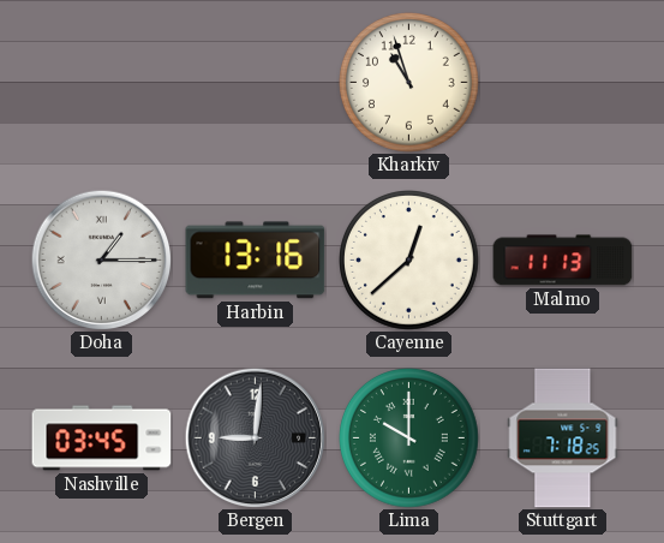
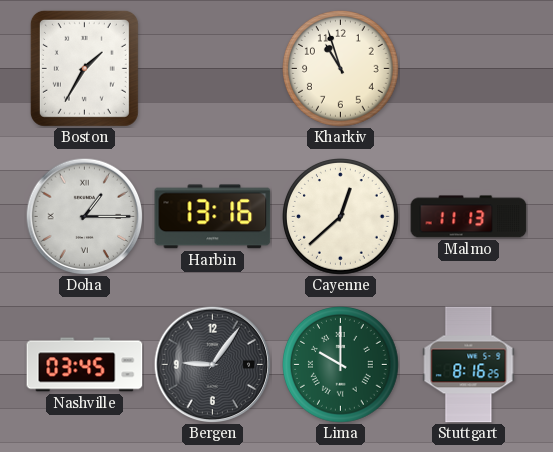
Boston: none -> 1:35
Bergen: 9:01 -> 9:06
Stuttgart: 7:18 -> 8:16
